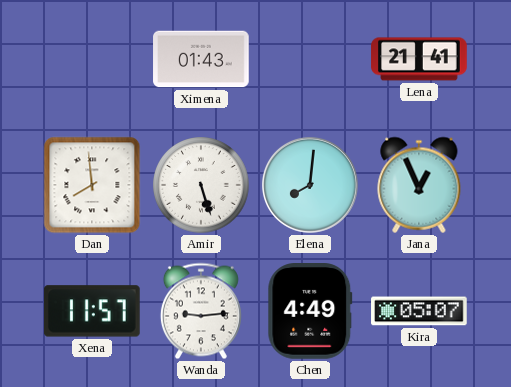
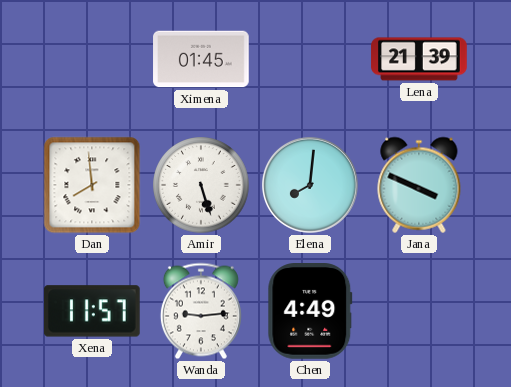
Ximena: 01:43 -> 01:45
Lena: 21:41 -> 21:39
Jana: 12:56 -> 3:49
Kira: 05:07 -> none
